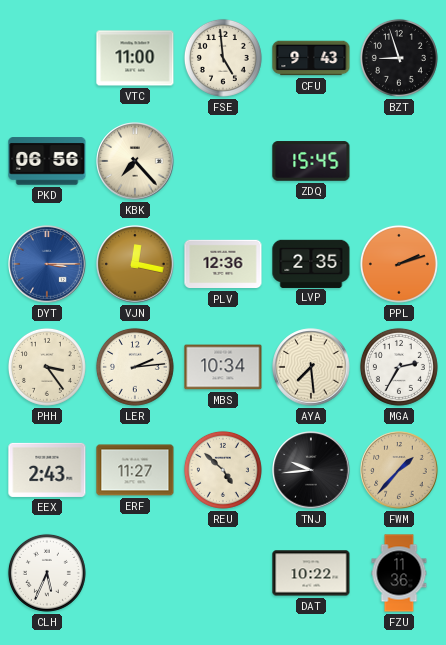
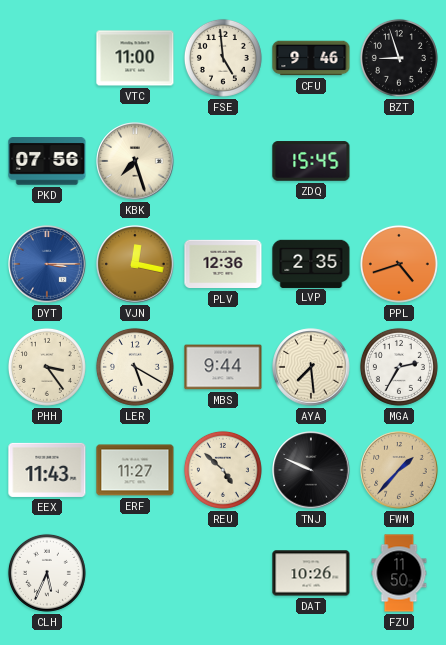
CFU: 9:43 -> 9:46
PKD: 06:56 -> 07:56
KBK: 7:23 -> 7:27
PPL: 2:12 -> 4:42
LER: 2:14 -> 5:20
MBS: 10:34 -> 9:44
EEX: 2:43 -> 11:43
TNJ: 9:44 -> 9:49
DAT: 10:22 -> 10:26
FZU: 11:36 -> 11:50
